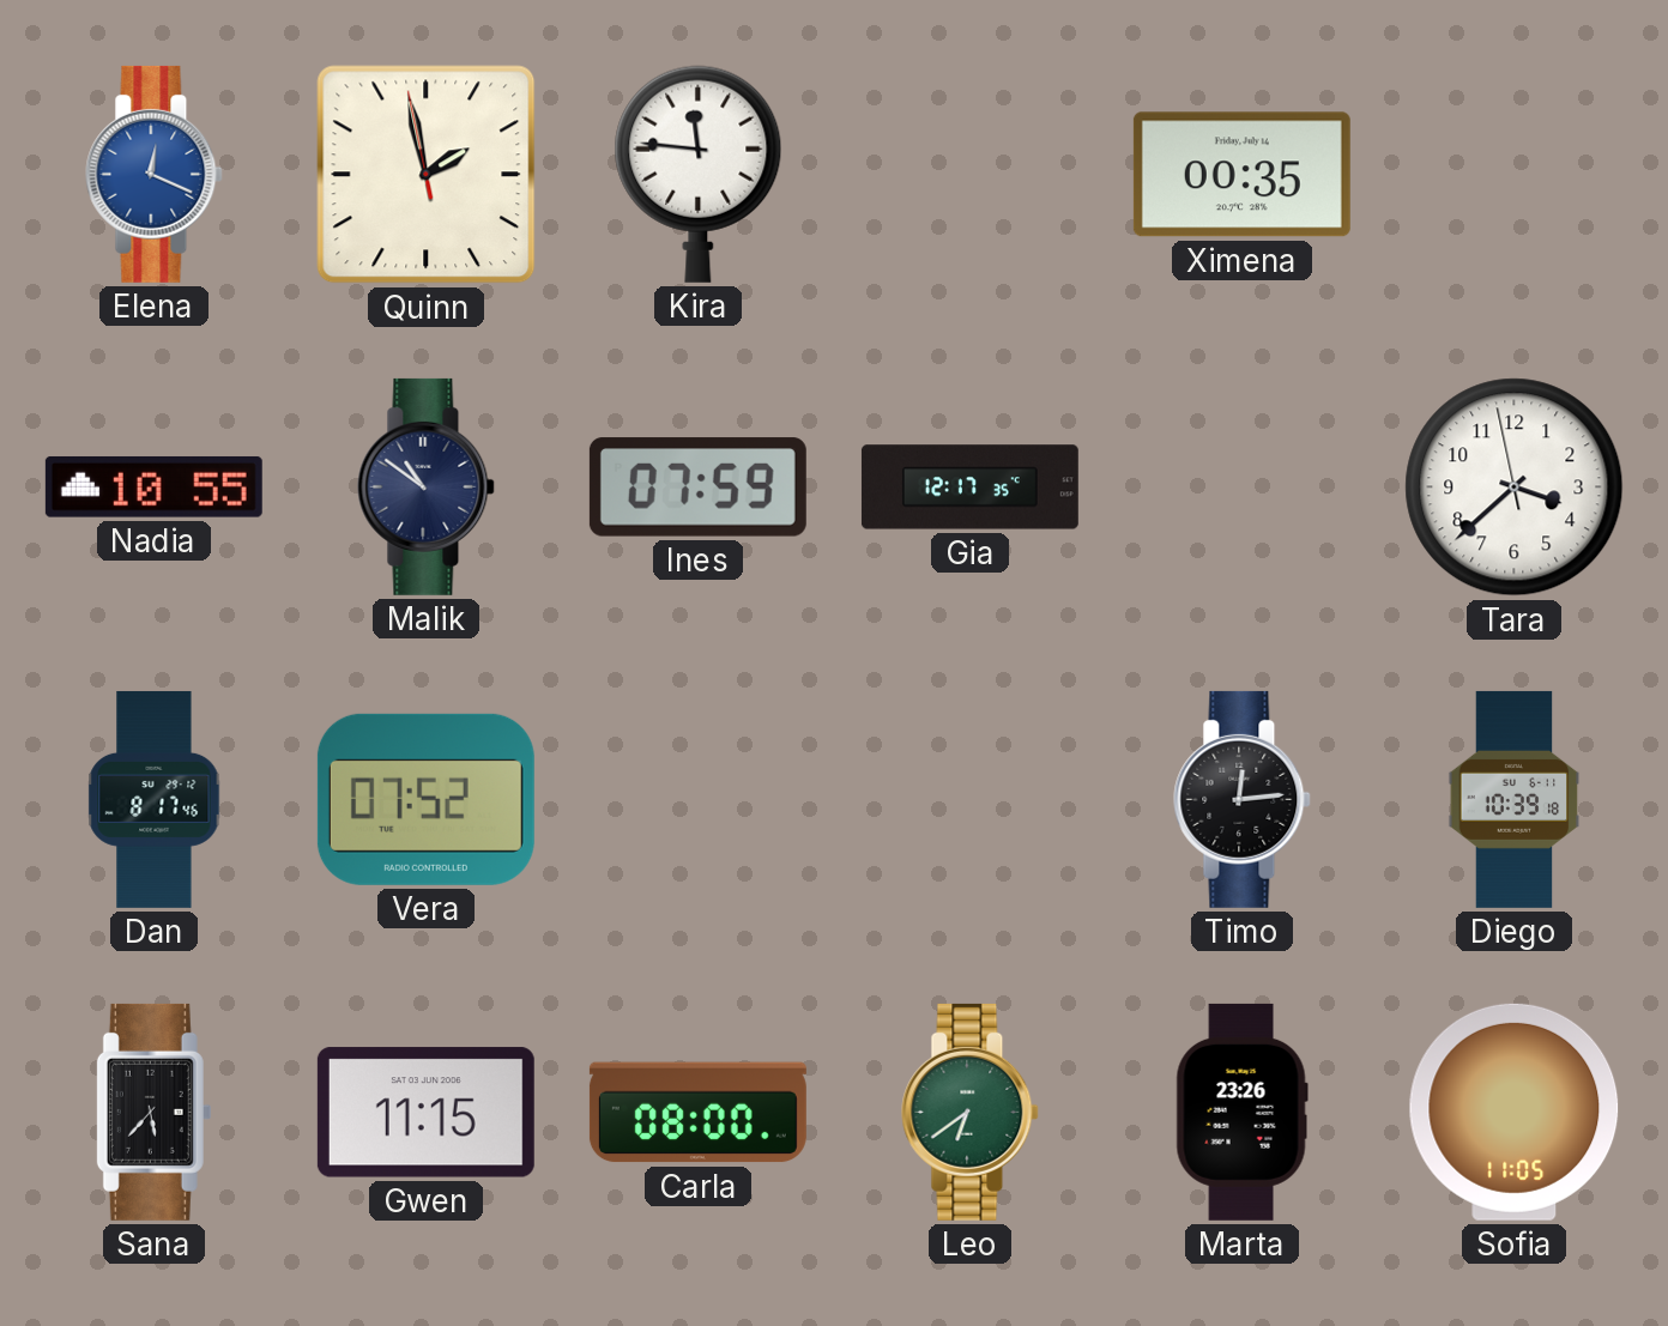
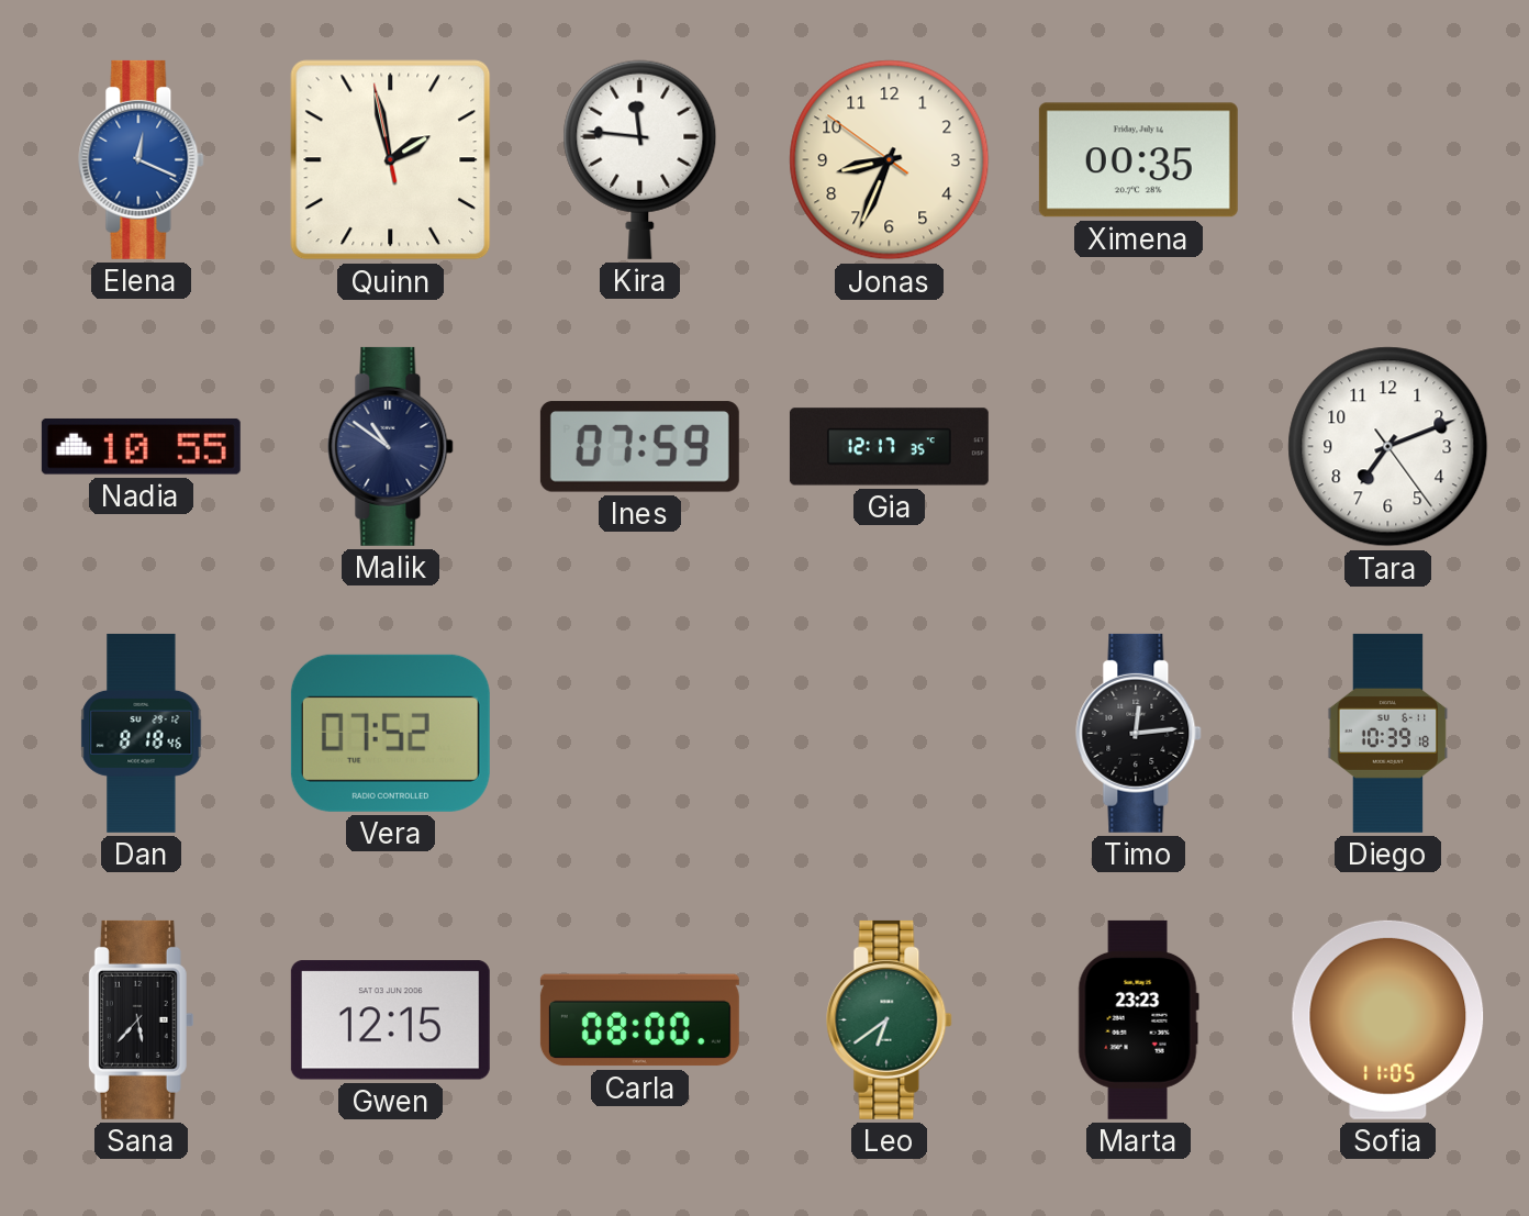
Jonas: none -> 8:33
Tara: 3:37 -> 7:11
Dan: 8:17 -> 8:18
Gwen: 11:15 -> 12:15
Marta: 23:26 -> 23:23
